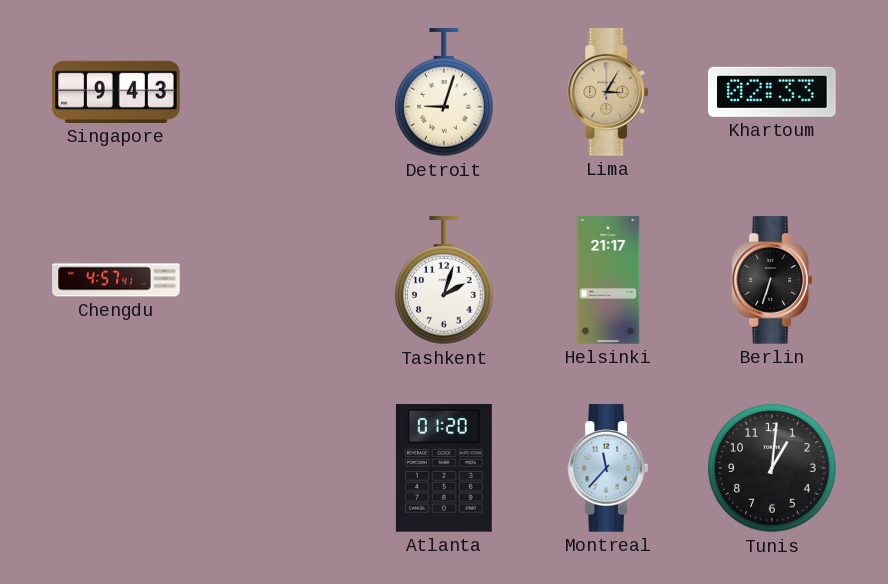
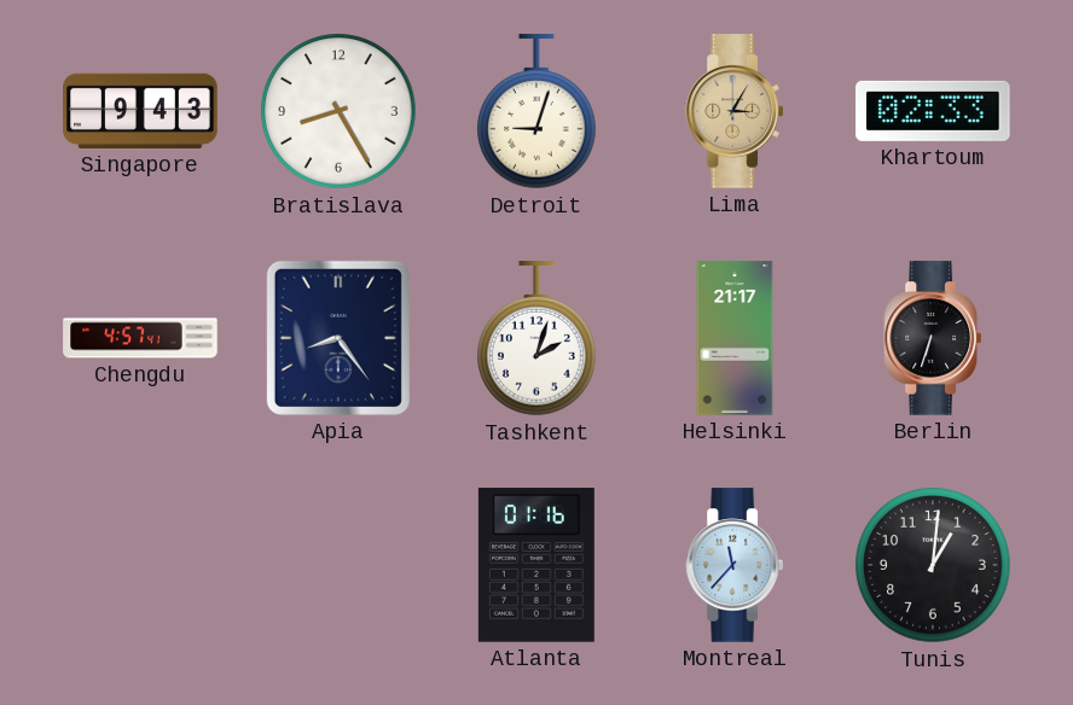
Bratislava: none -> 8:25
Apia: none -> 8:24
Atlanta: 01:20 -> 01:16
